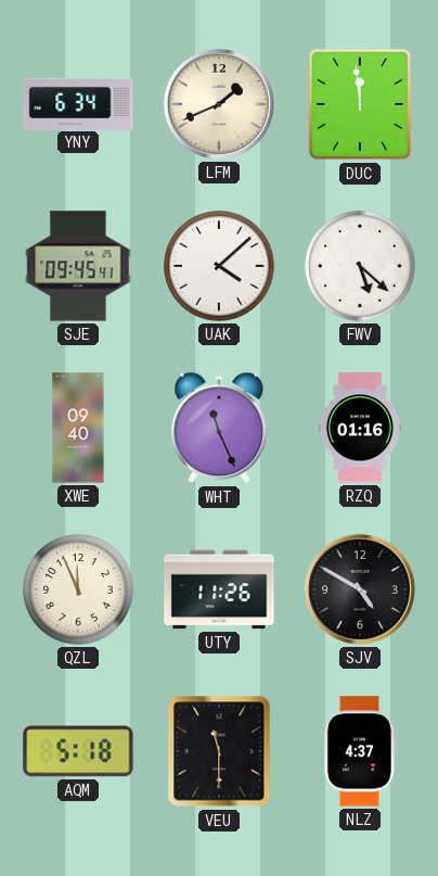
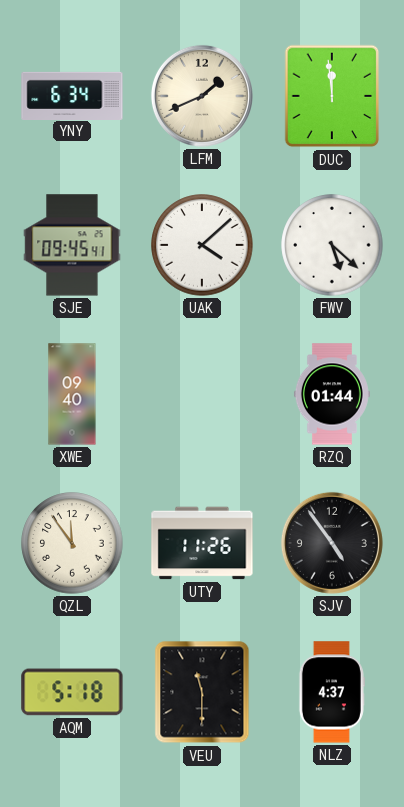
WHT: 11:26 -> none
RZQ: 01:16 -> 01:44
QZL: 11:56 -> 11:54
SJV: 4:50 -> 4:54
